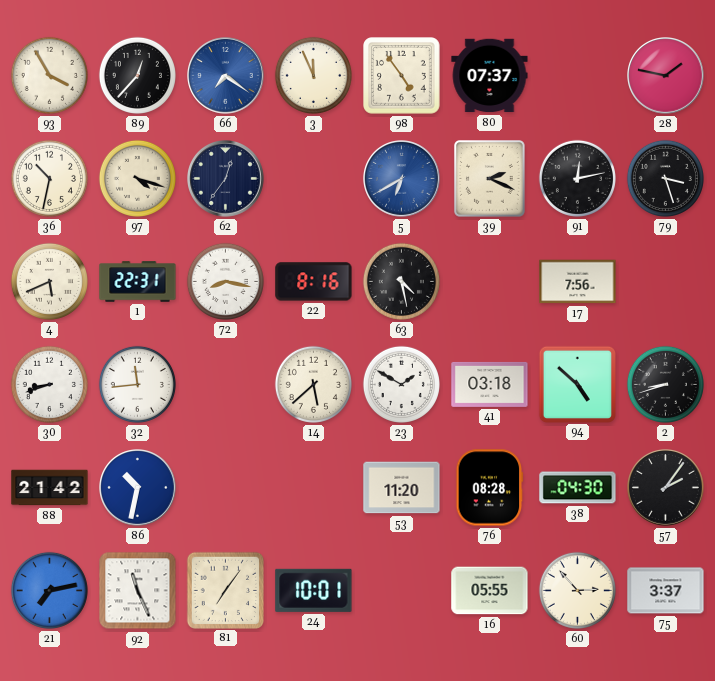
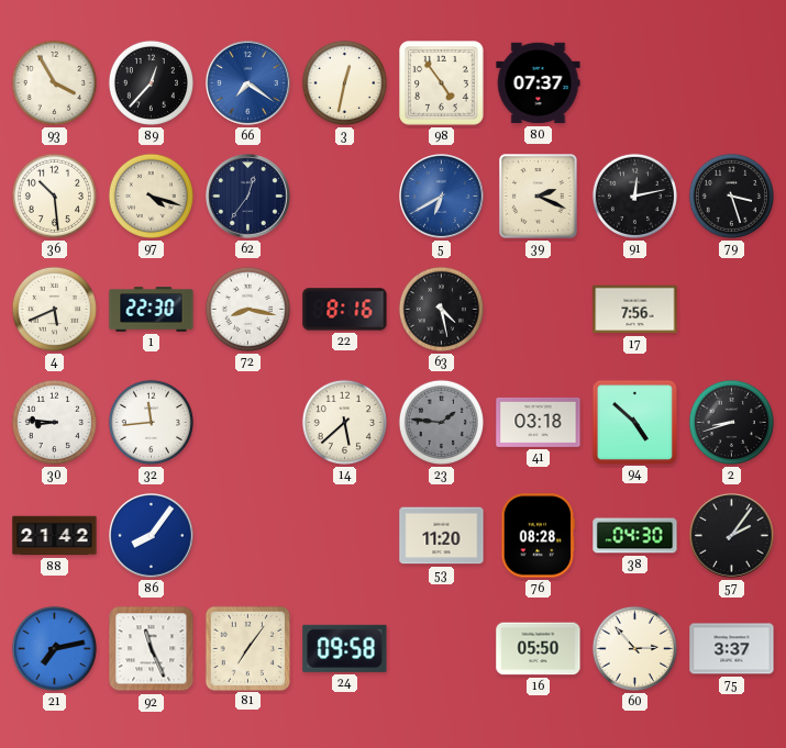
3: 11:56 -> 12:32
28: 1:47 -> none
36: 10:32 -> 10:29
1: 22:31 -> 22:30
30: 8:42 -> 8:46
23: 1:50 -> 1:46
23 dial: white -> grey
86: 10:32 -> 8:06
24: 10:01 -> 09:58
16: 05:55 -> 05:50
